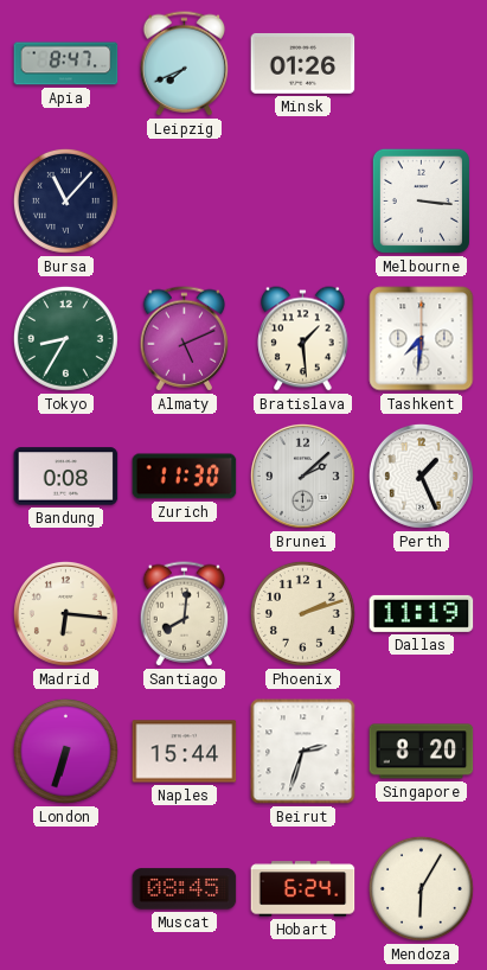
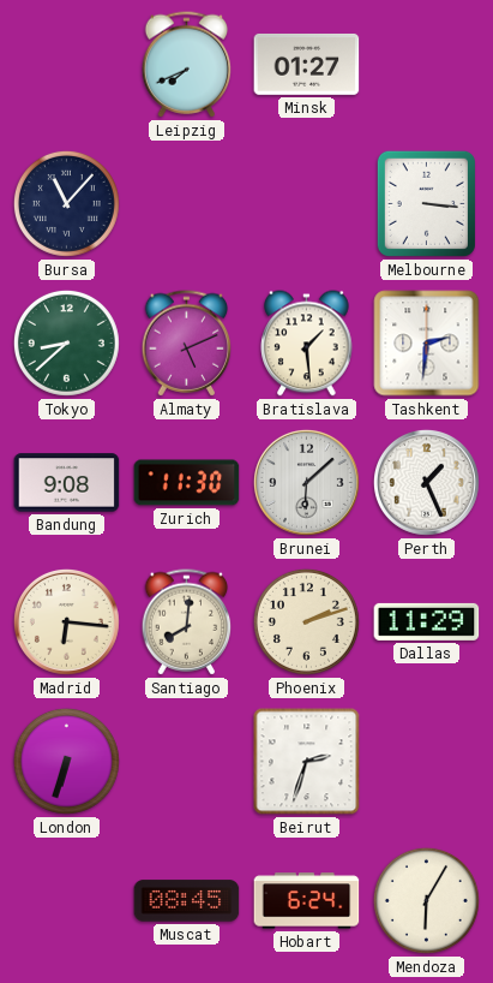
Apia: 8:47 -> none
Minsk: 01:26 -> 01:27
Tokyo: 8:35 -> 8:38
Tashkent: 7:31 -> 2:31
Bandung: 0:08 -> 9:08
Brunei: 2:08 -> 6:08
Dallas: 11:19 -> 11:29
Naples: 15:44 -> none
Singapore: 8:20 -> none
